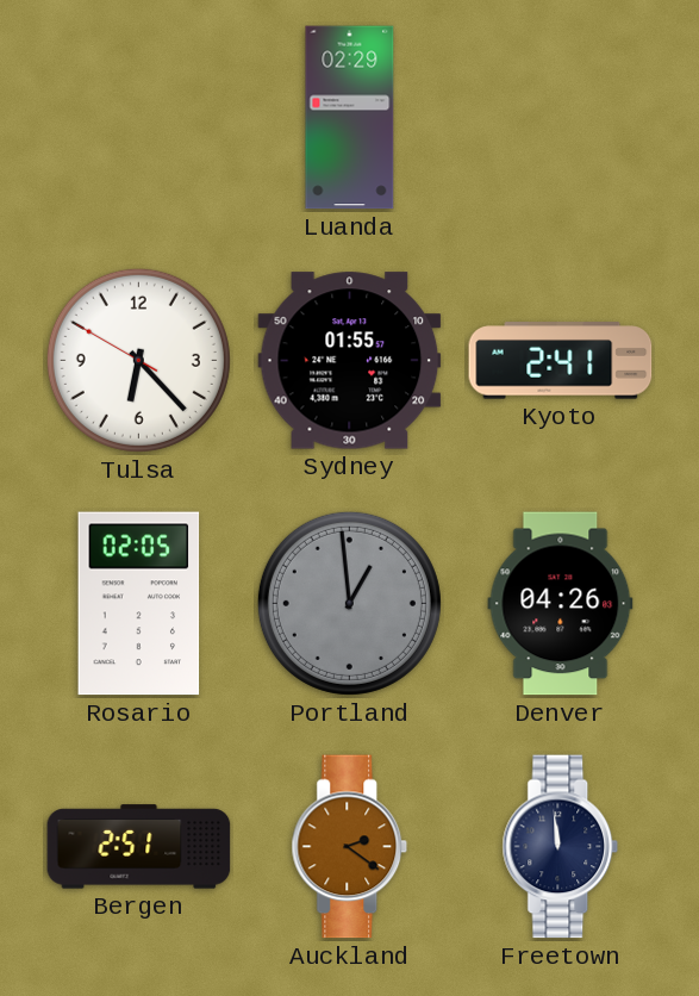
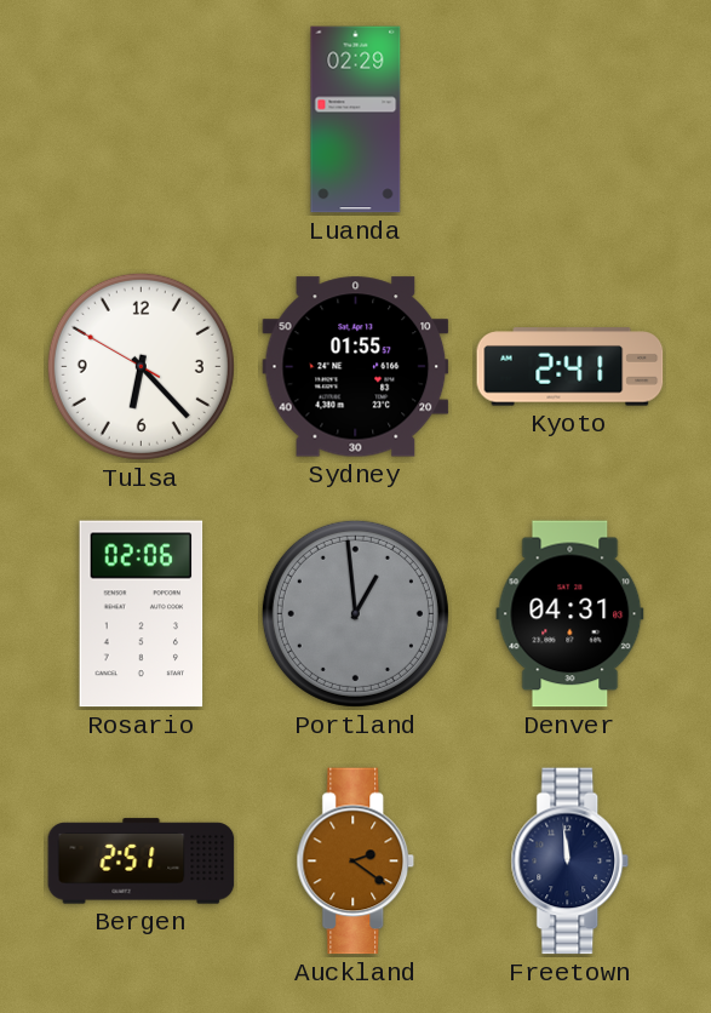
Rosario: 02:05 -> 02:06
Denver: 04:26 -> 04:31
